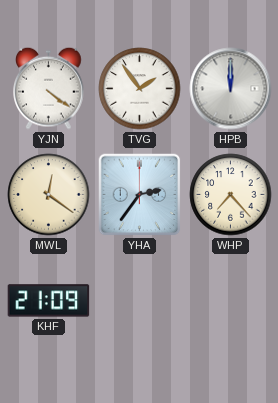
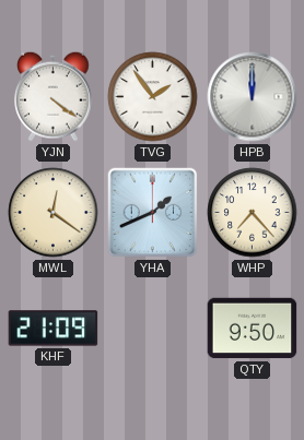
YHA: 2:36 -> 1:41
QTY: none -> 9:50
